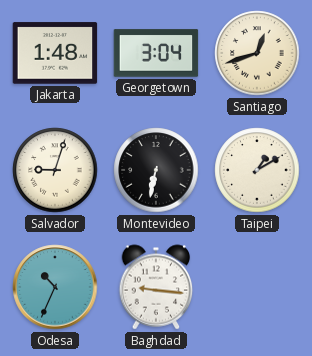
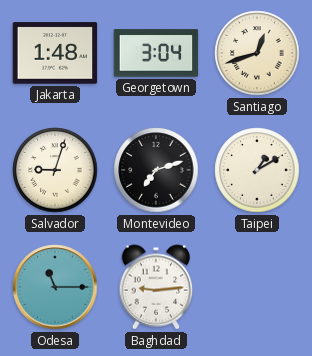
Montevideo: 6:32 -> 7:12
Odesa: 10:34 -> 11:15
Baghdad: 9:16 -> 9:14
